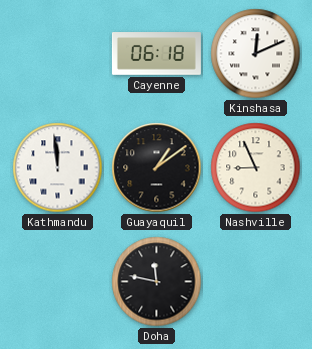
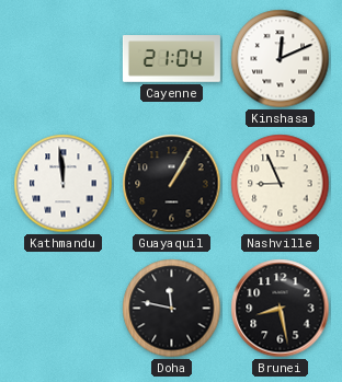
Cayenne: 06:18 -> 21:04
Guayaquil: 1:09 -> 1:05
Brunei: none -> 8:28
